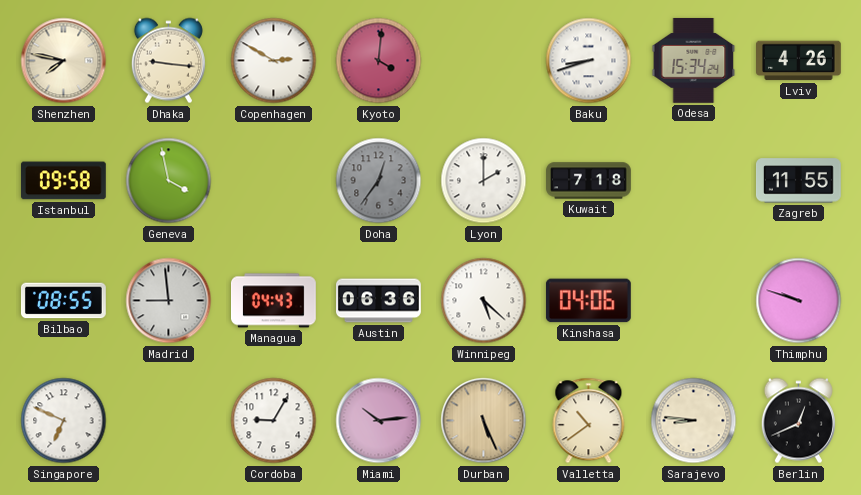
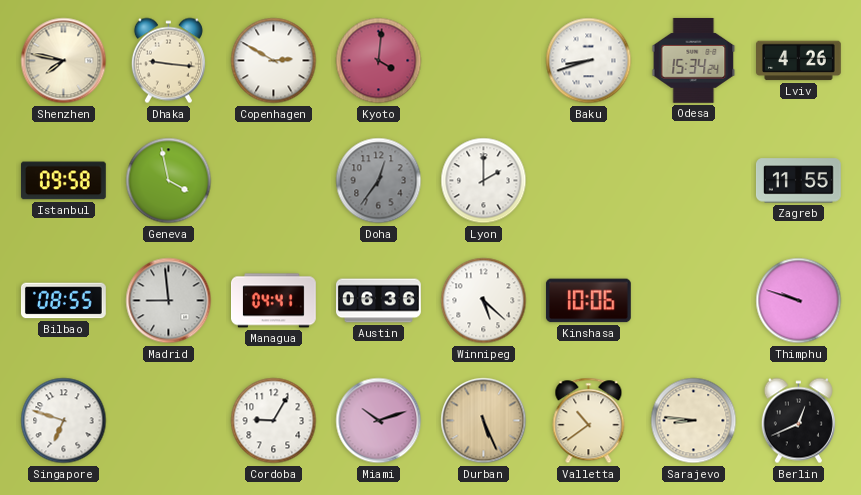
Kuwait: 7:18 -> none
Managua: 04:43 -> 04:41
Kinshasa: 04:06 -> 10:06
Singapore: 6:49 -> 6:48
Miami: 10:14 -> 10:12
